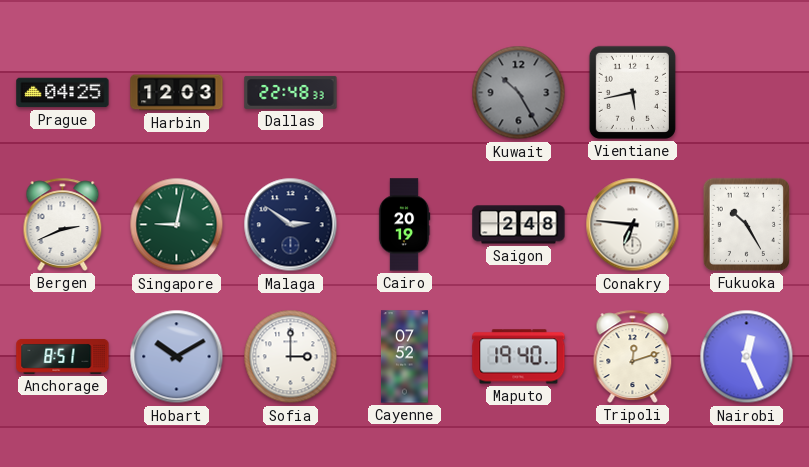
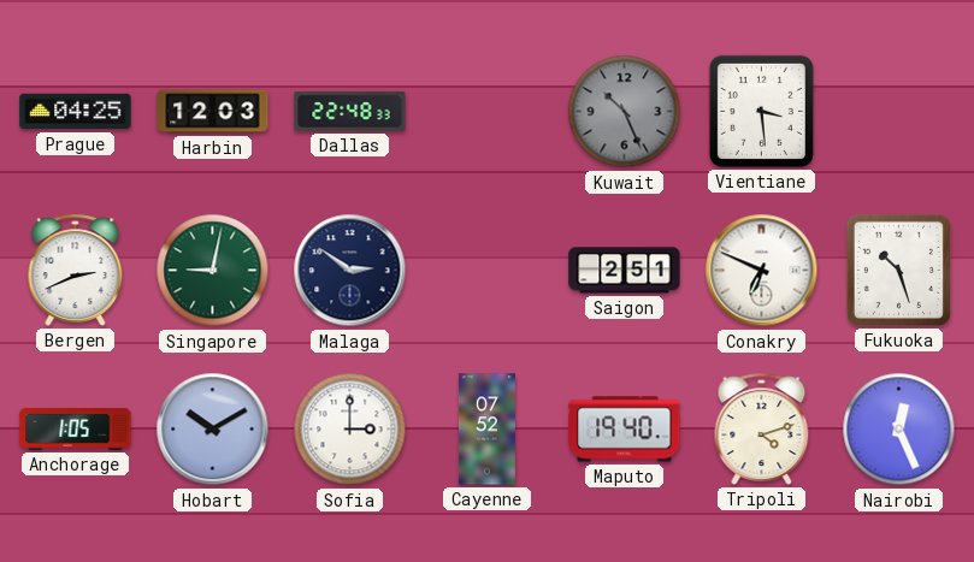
Kuwait: 10:25 -> 10:26
Vientiane: 5:43 -> 3:29
Cairo: 20:19 -> none
Saigon: 2:48 -> 2:51
Conakry: 6:46 -> 6:49
Fukuoka: 10:25 -> 10:27
Anchorage: 8:51 -> 1:05
Tripoli: 12:12 -> 4:12
